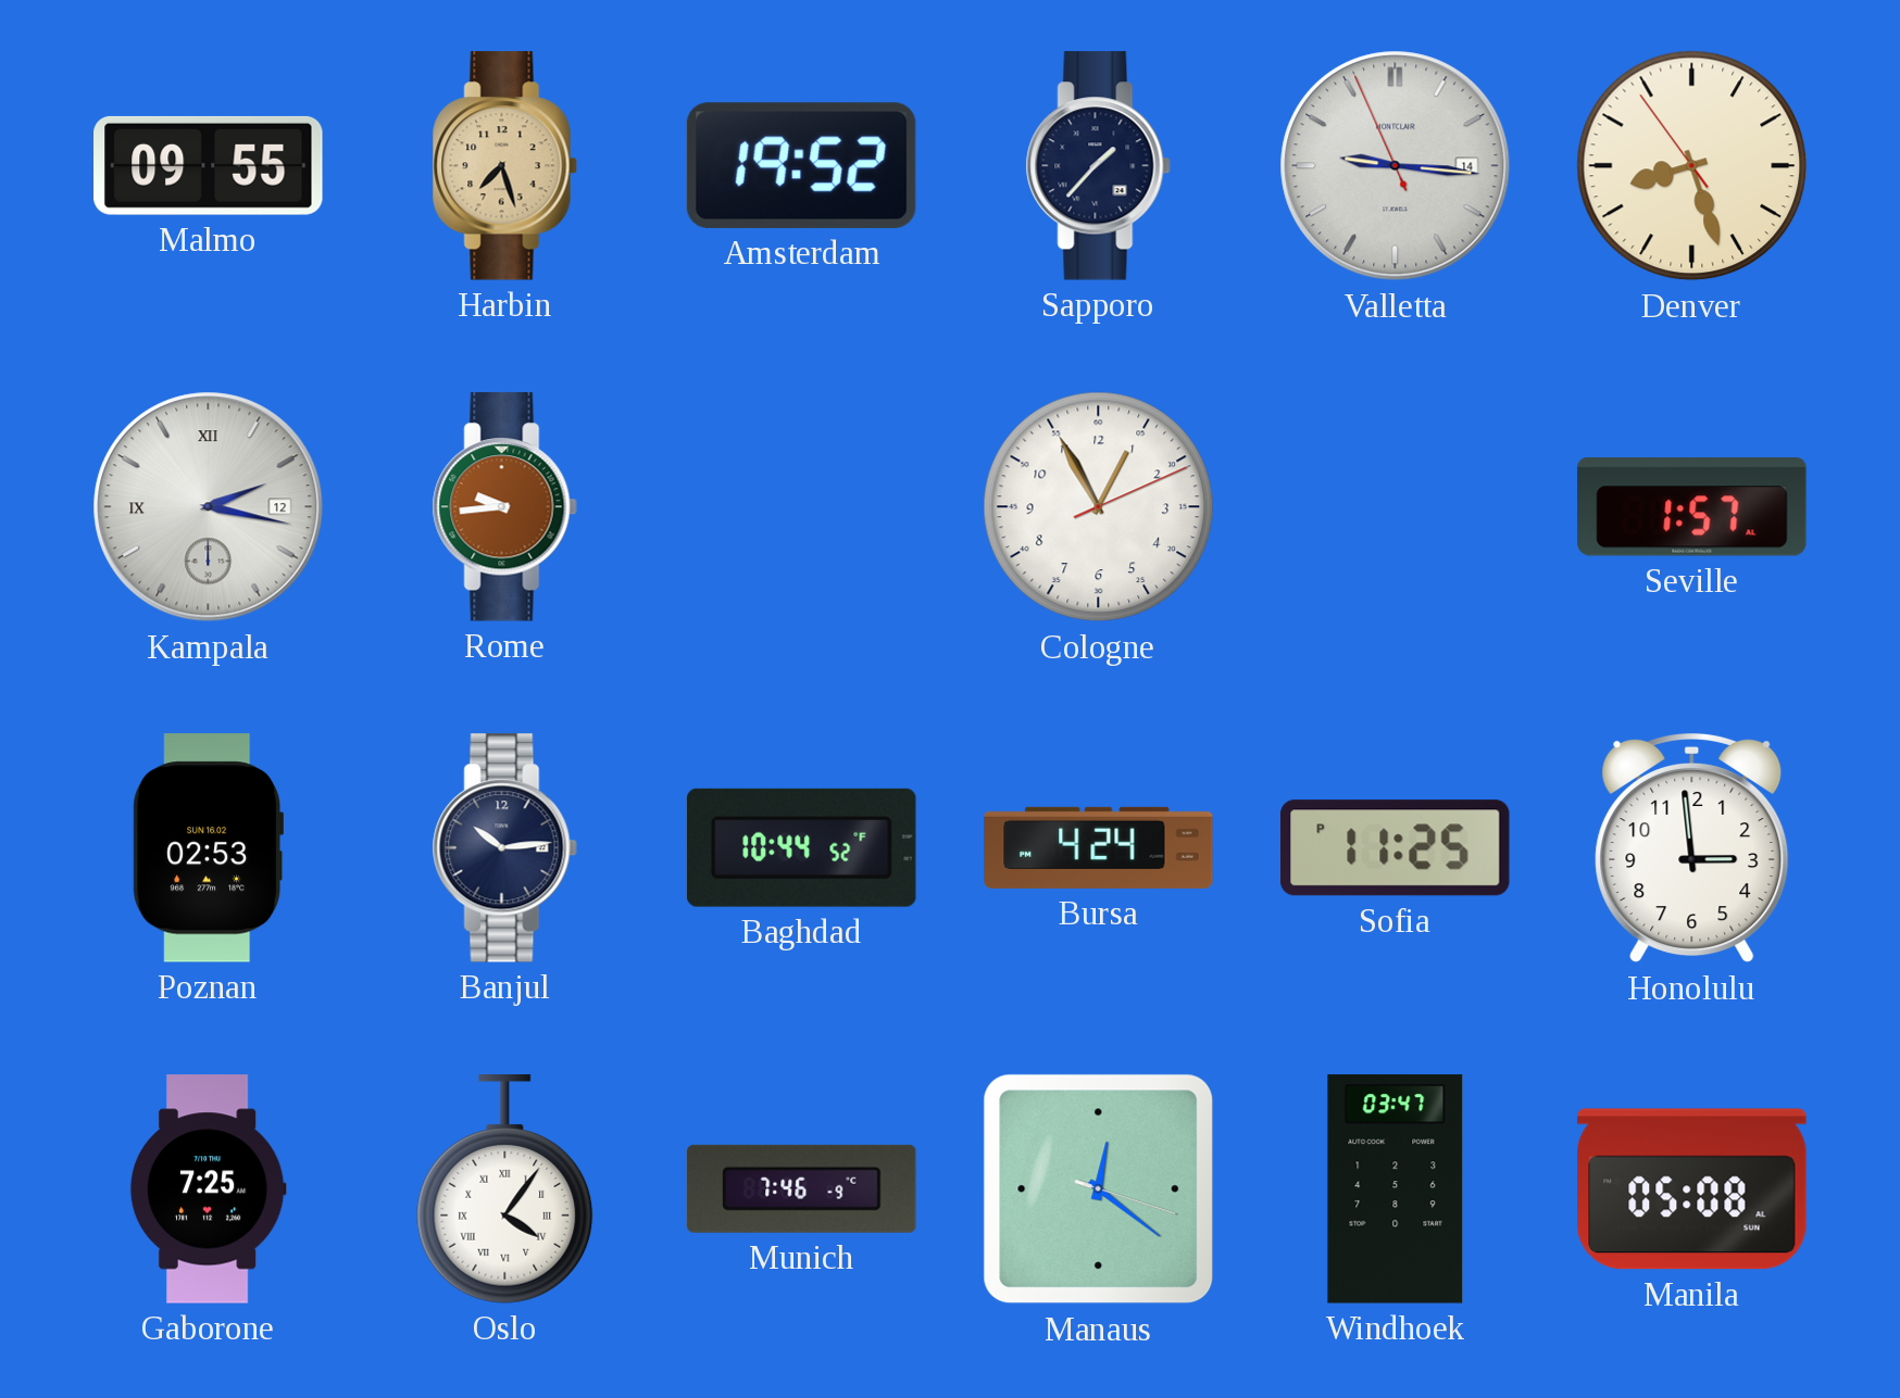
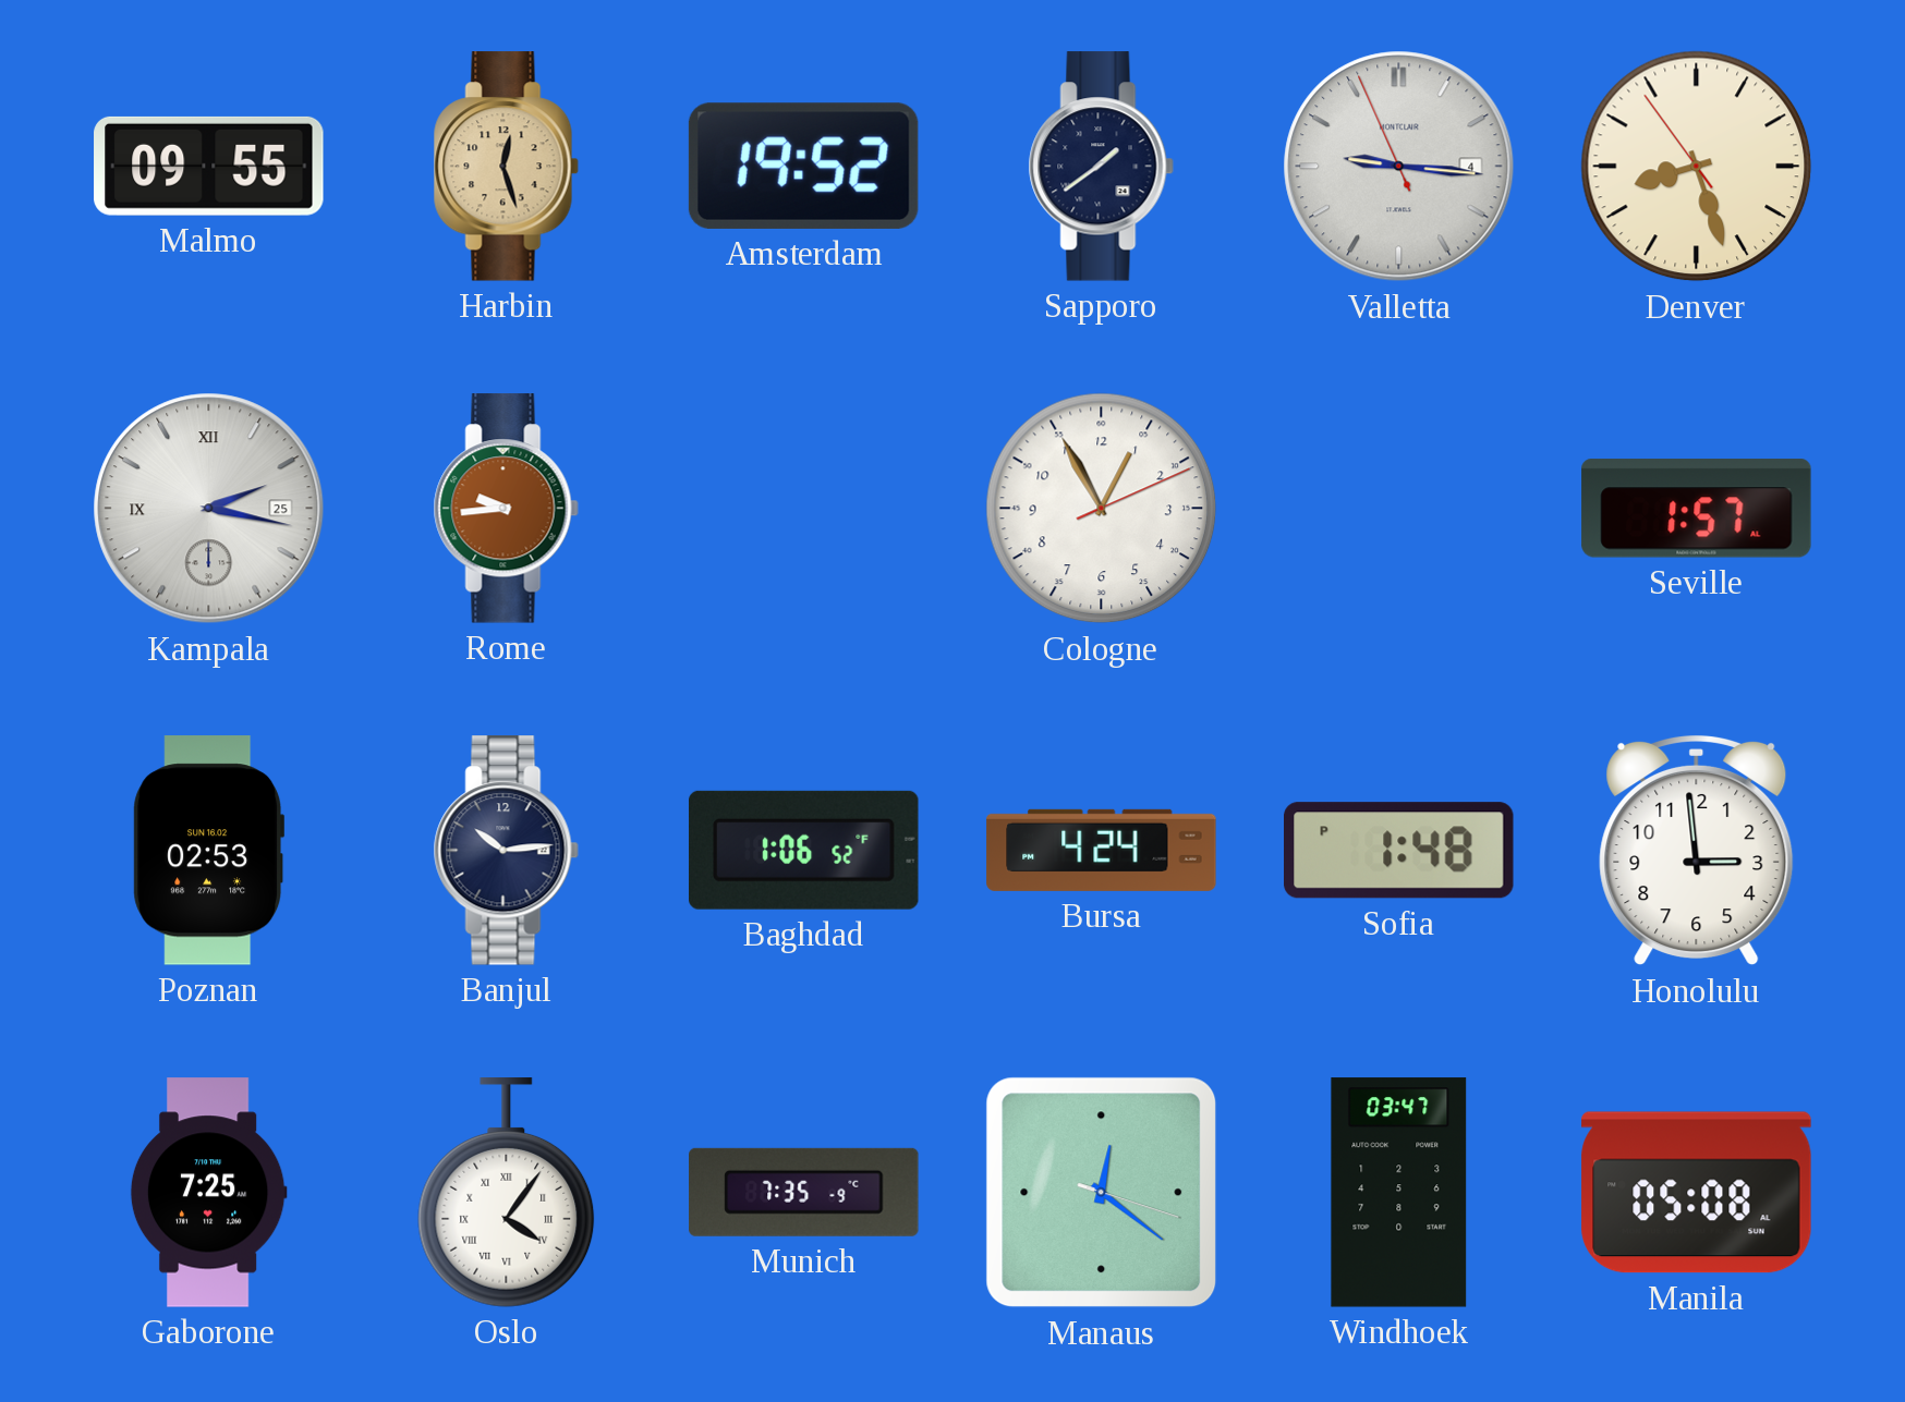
Harbin: 7:27 -> 12:27
Sapporo: 1:37 -> 1:39
Valletta date: 14 -> 4
Kampala date: 12 -> 25
Baghdad: 10:44 -> 1:06
Sofia: 11:25 -> 1:48
Munich: 7:46 -> 7:35
